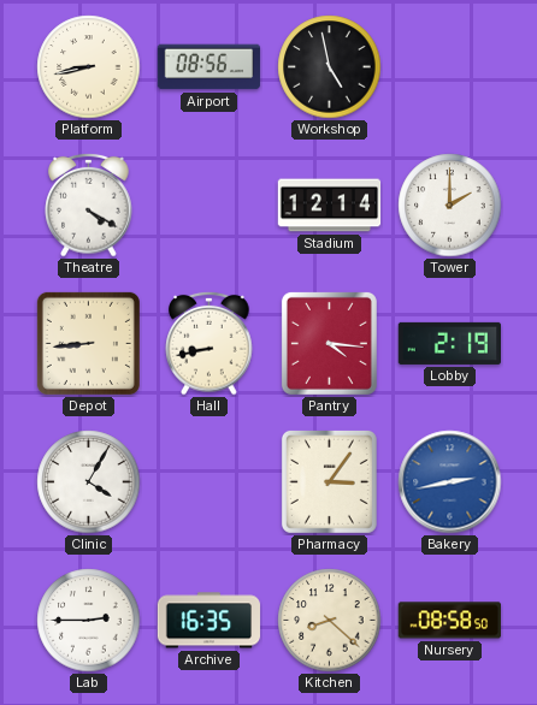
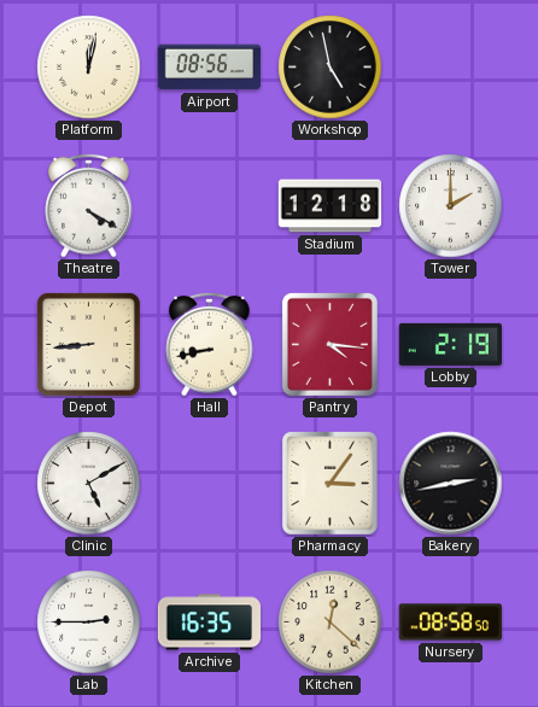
Platform: 8:43 -> 12:02
Stadium: 12:14 -> 12:18
Clinic: 4:05 -> 5:10
Bakery dial: blue -> black
Kitchen: 8:22 -> 12:22
